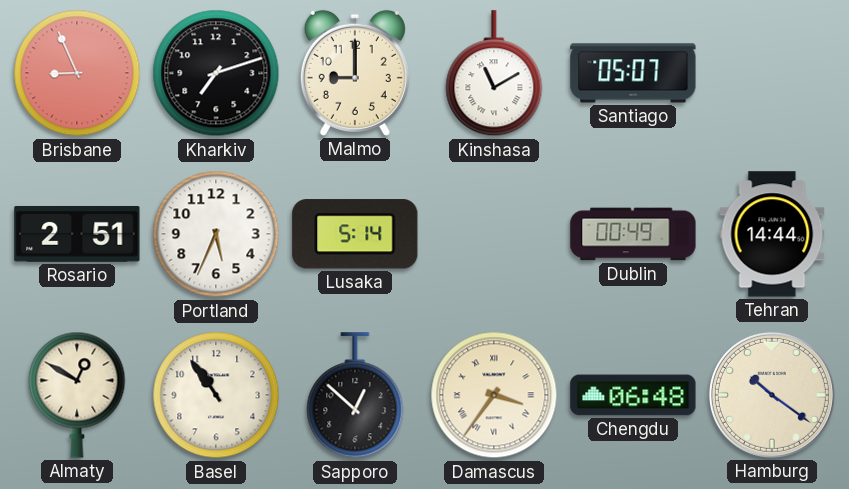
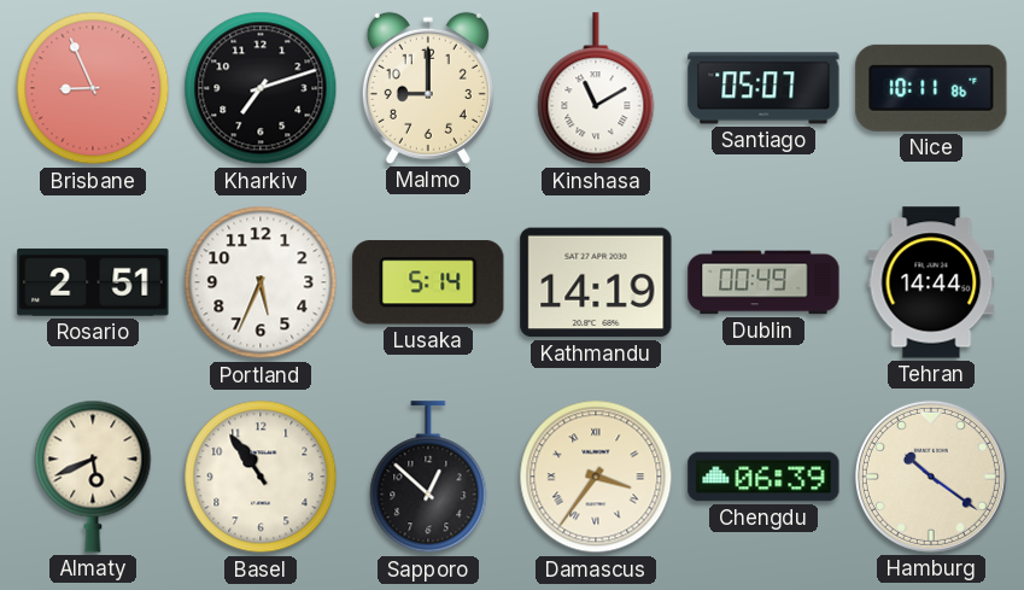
Nice: none -> 10:11
Kathmandu: none -> 14:19
Almaty: 12:50 -> 5:41
Chengdu: 06:48 -> 06:39
